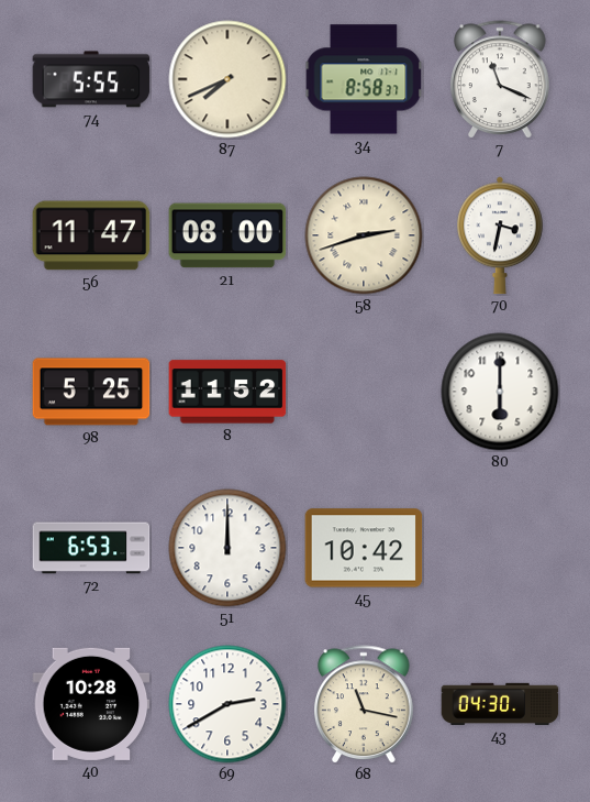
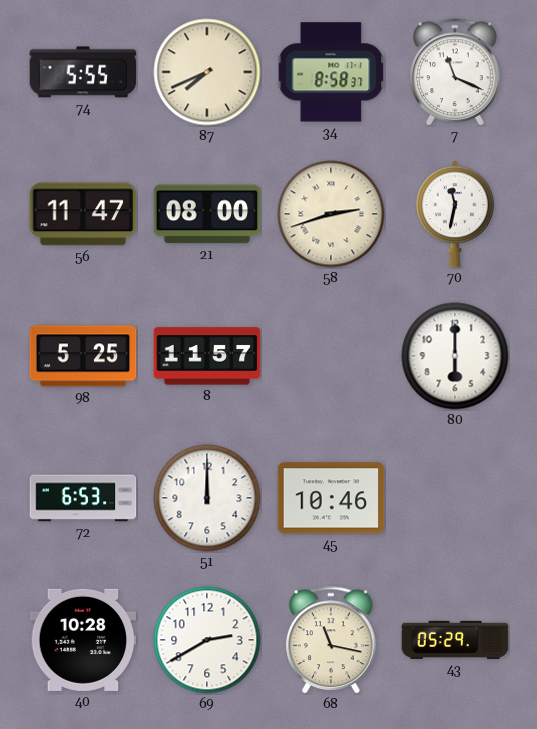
70: 3:32 -> 11:32
8: 11:52 -> 11:57
45: 10:42 -> 10:46
43: 04:30 -> 05:29
